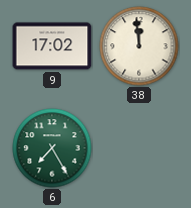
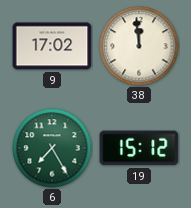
19: none -> 15:12
